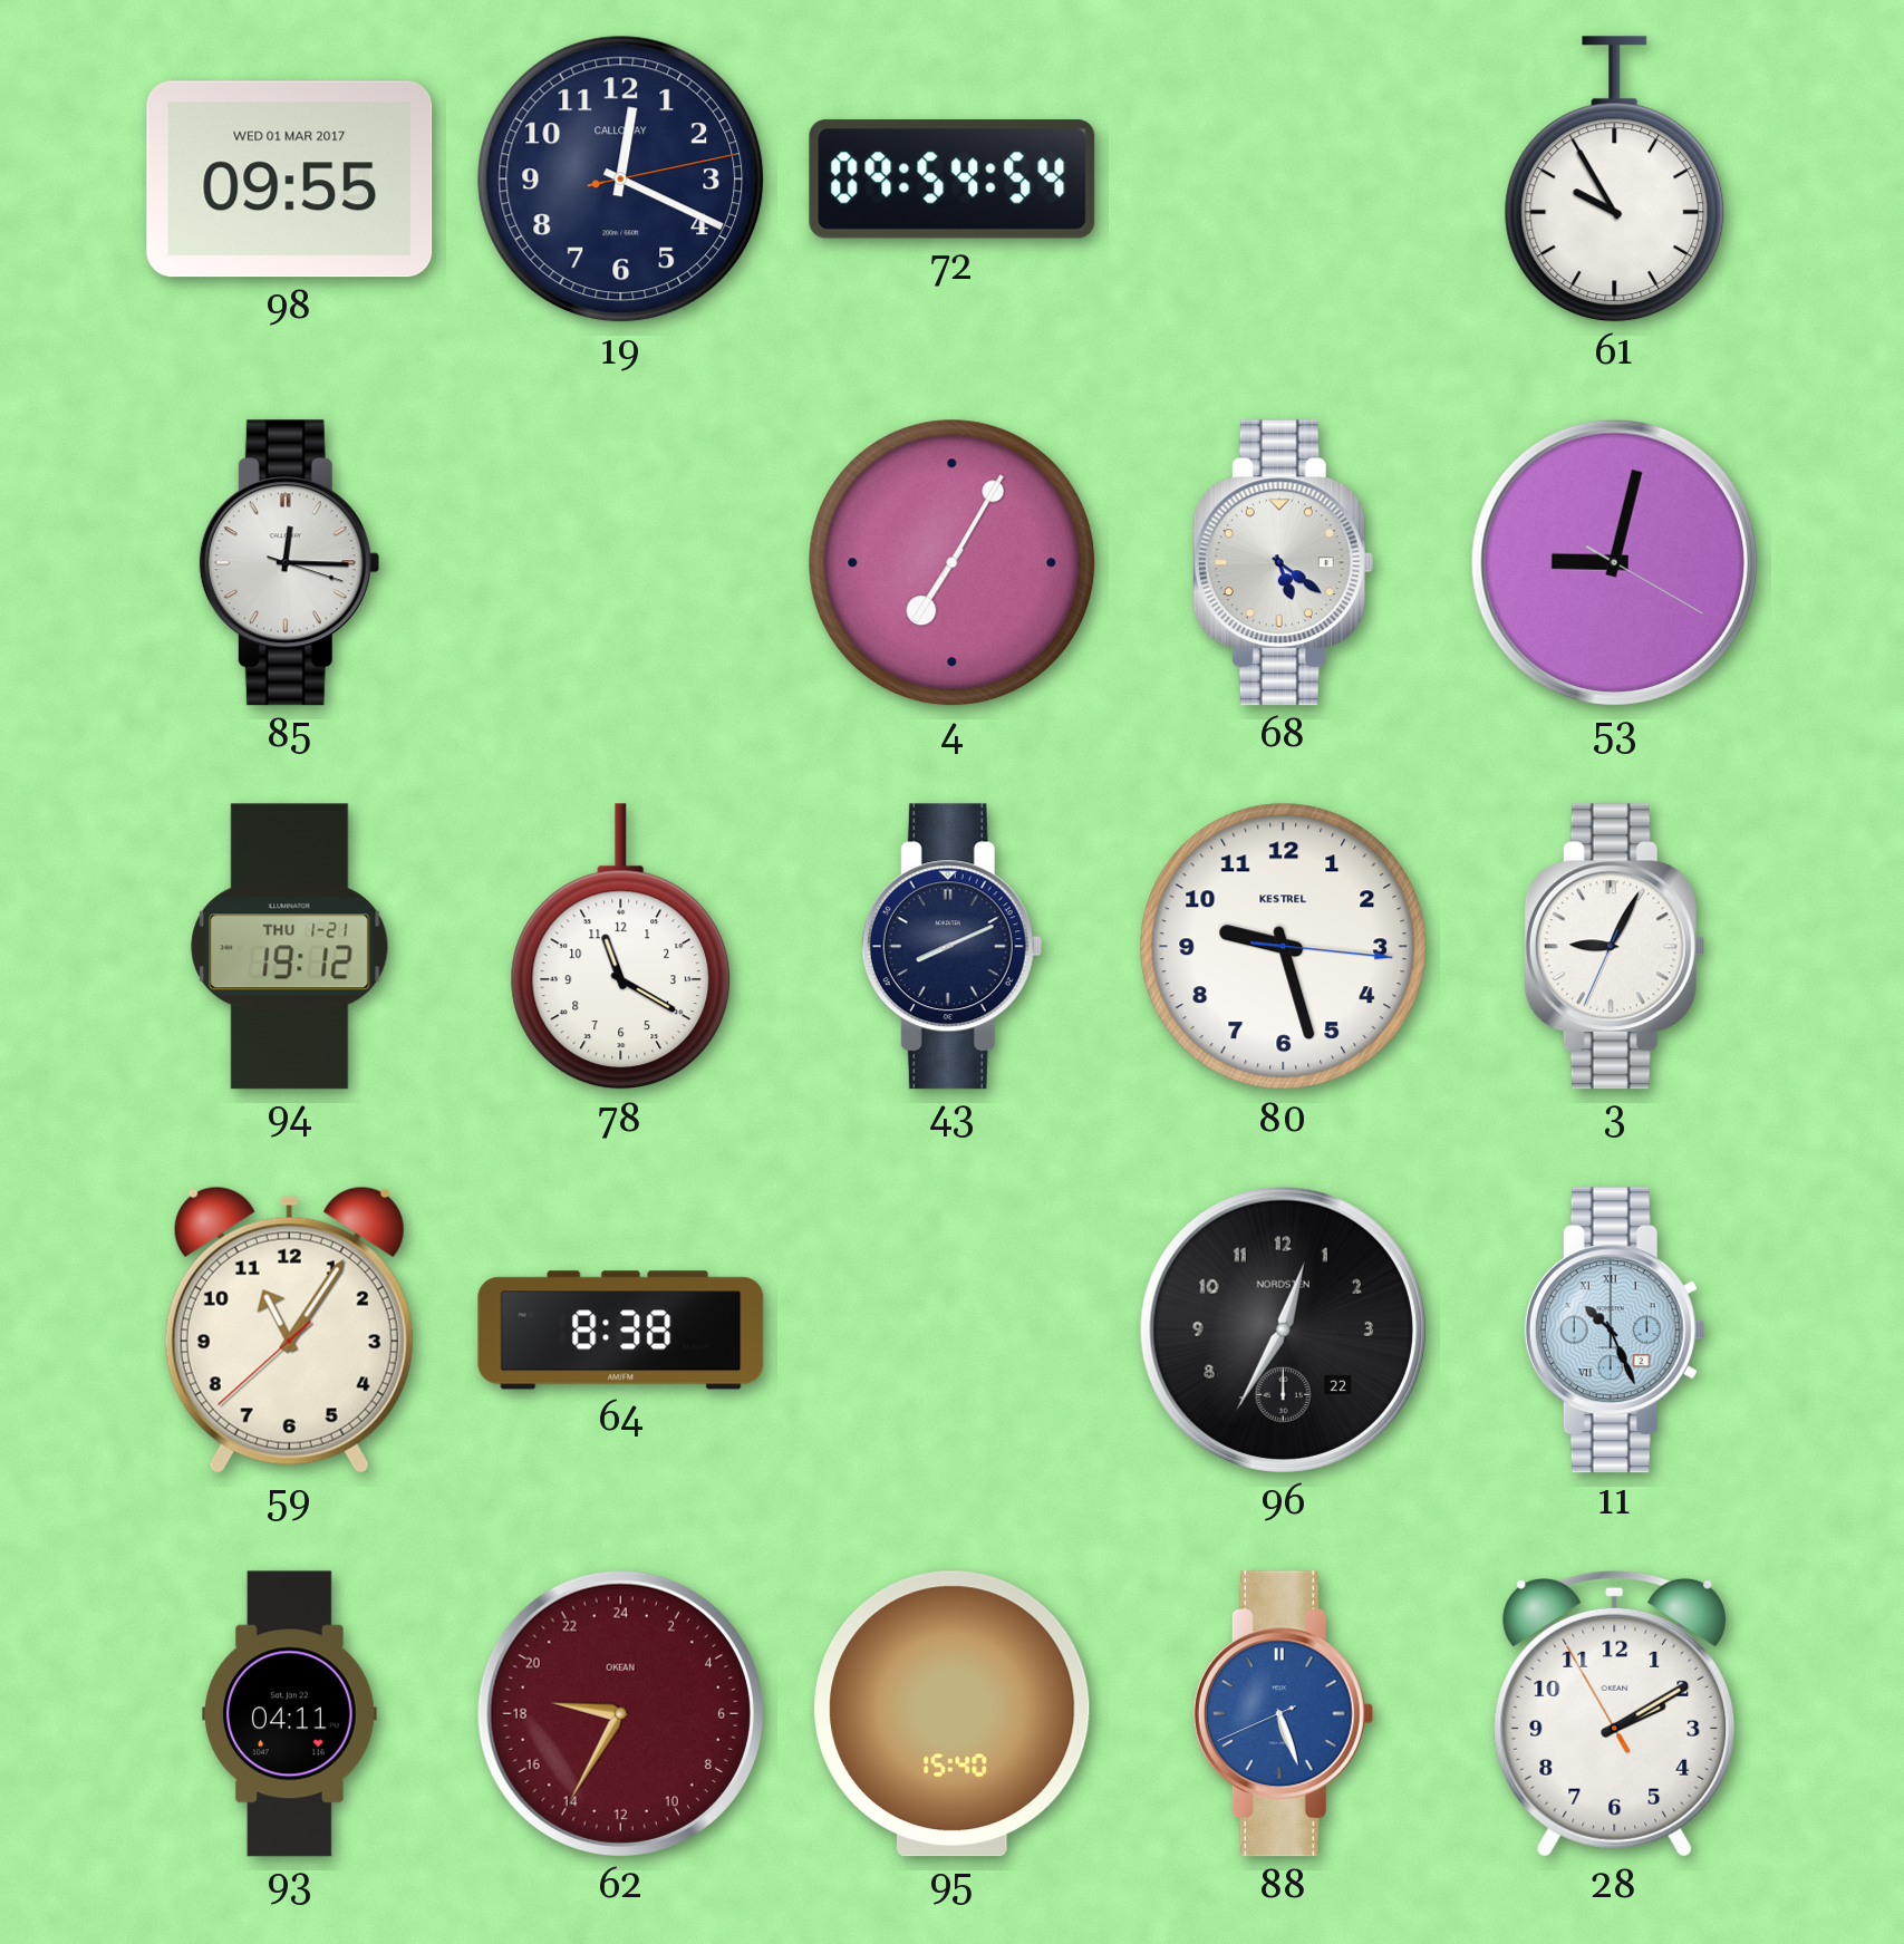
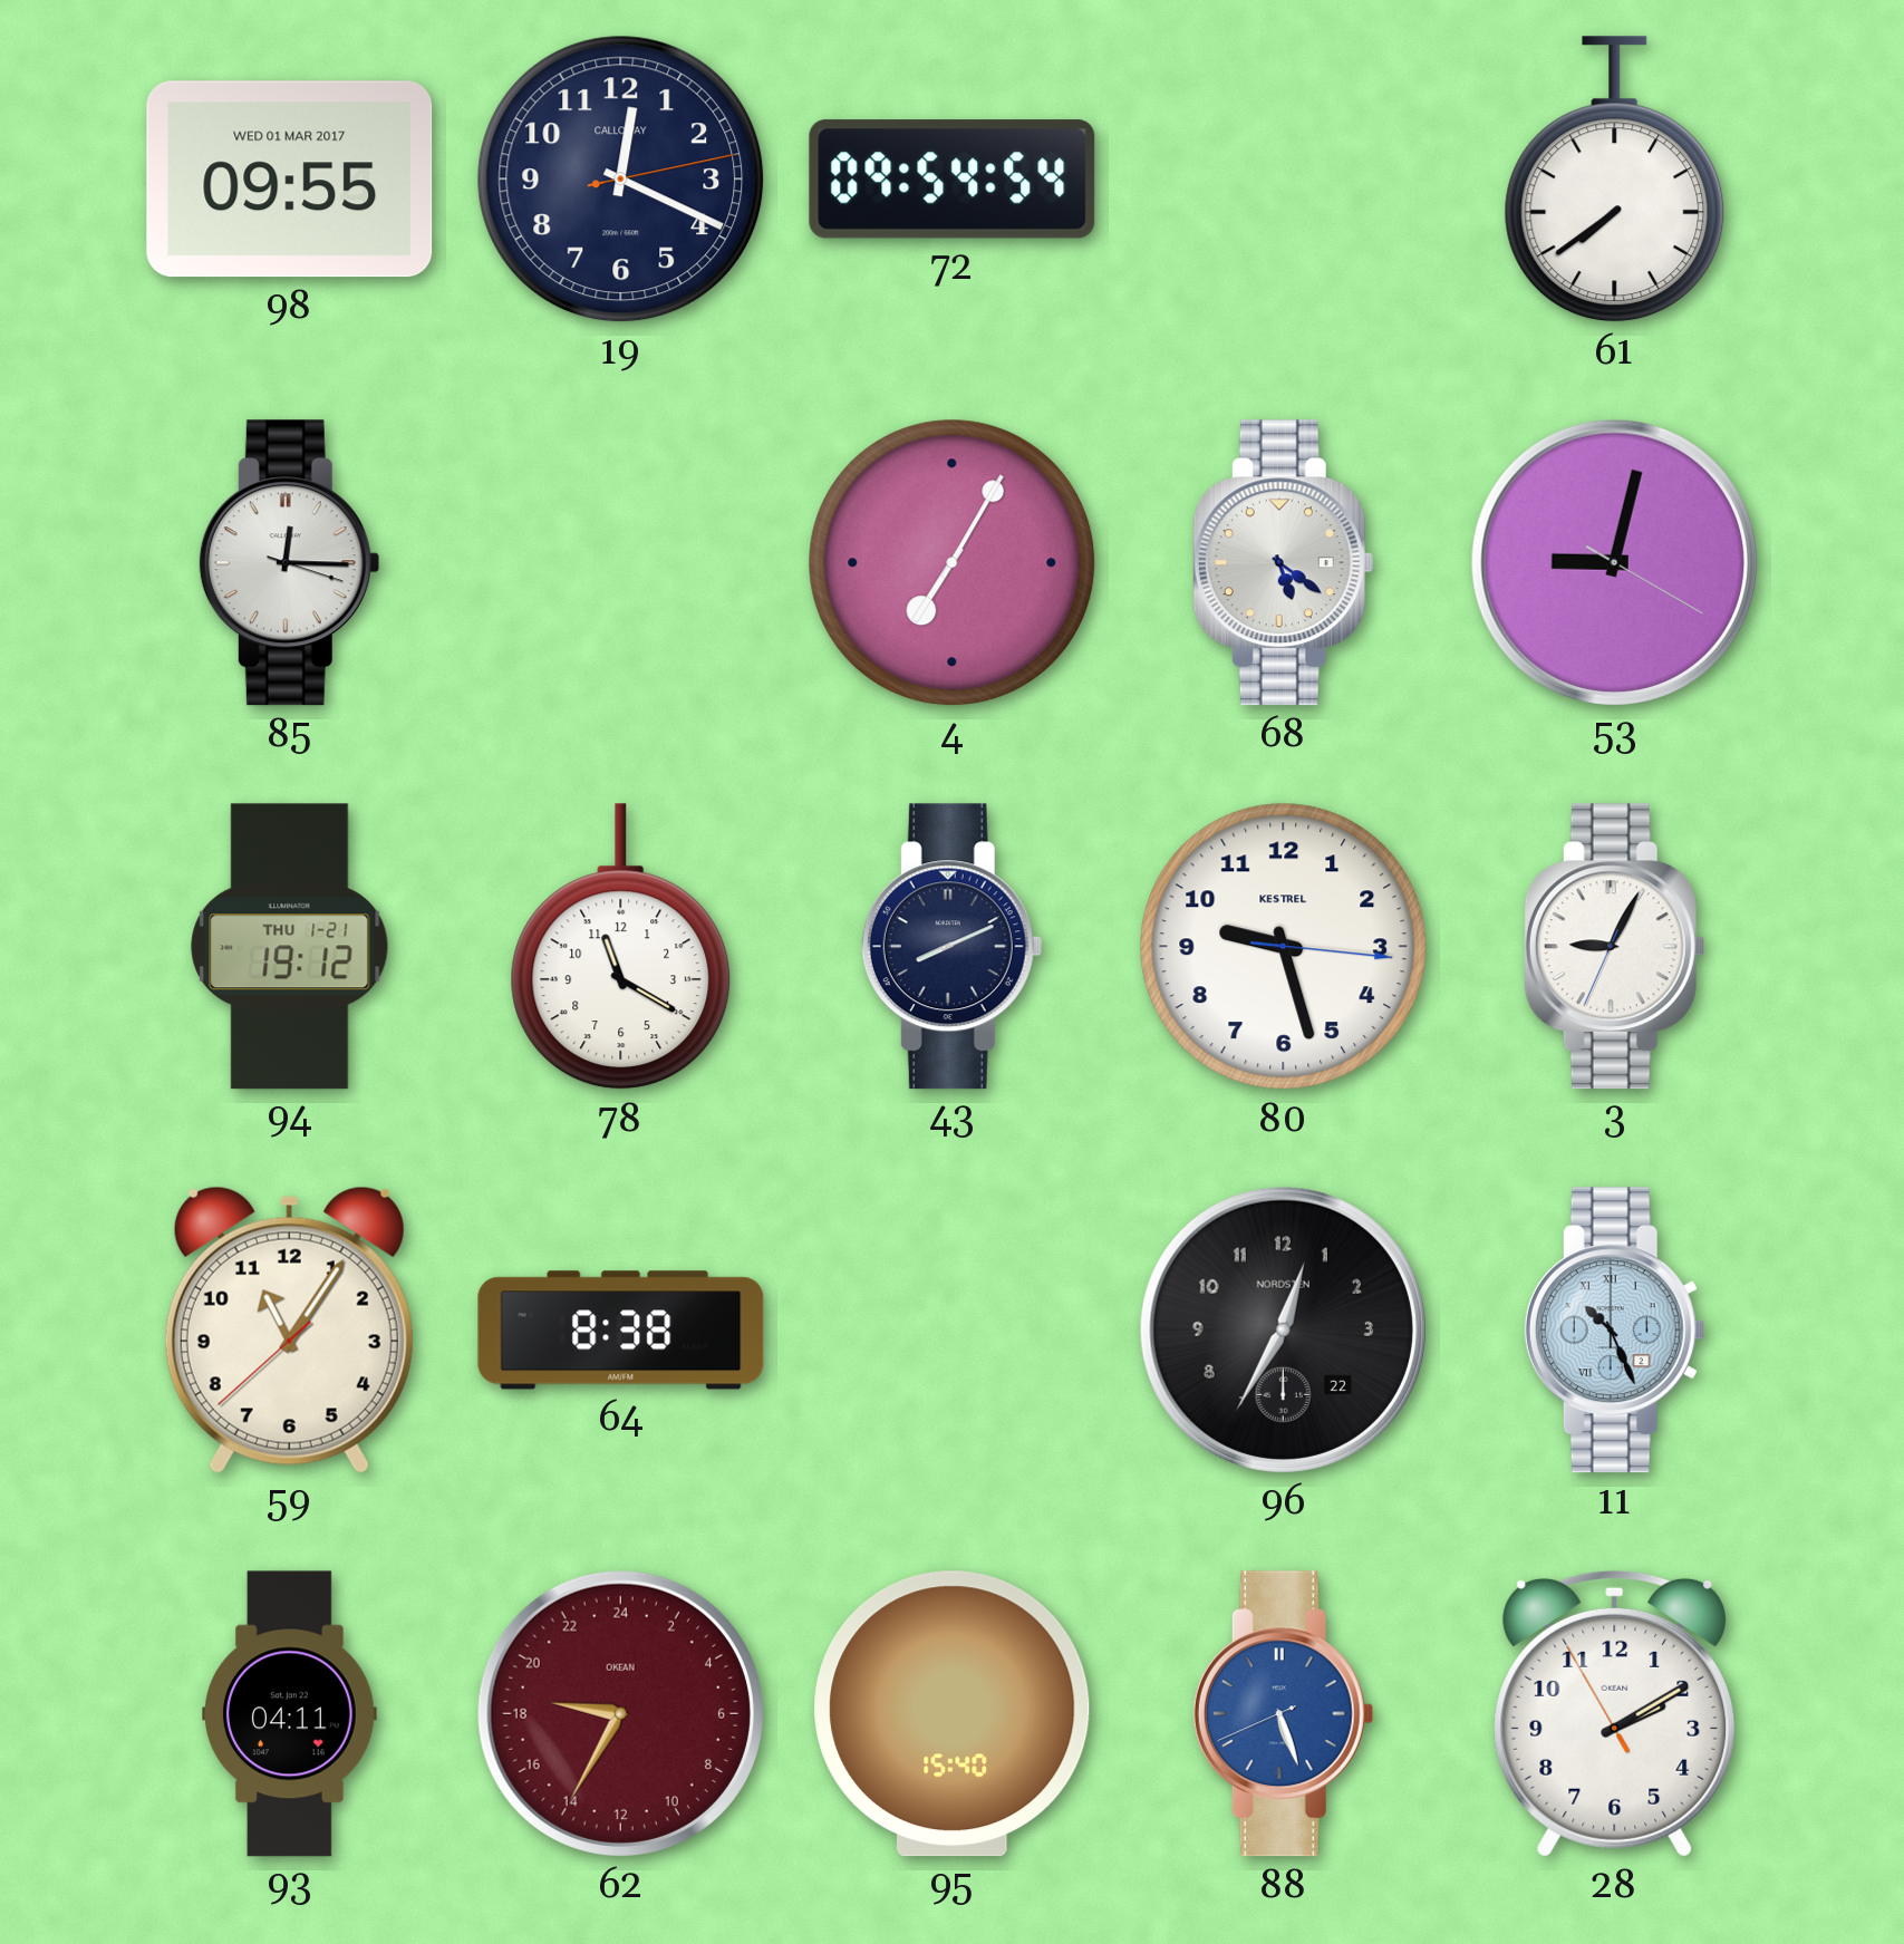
61: 9:55 -> 7:39
